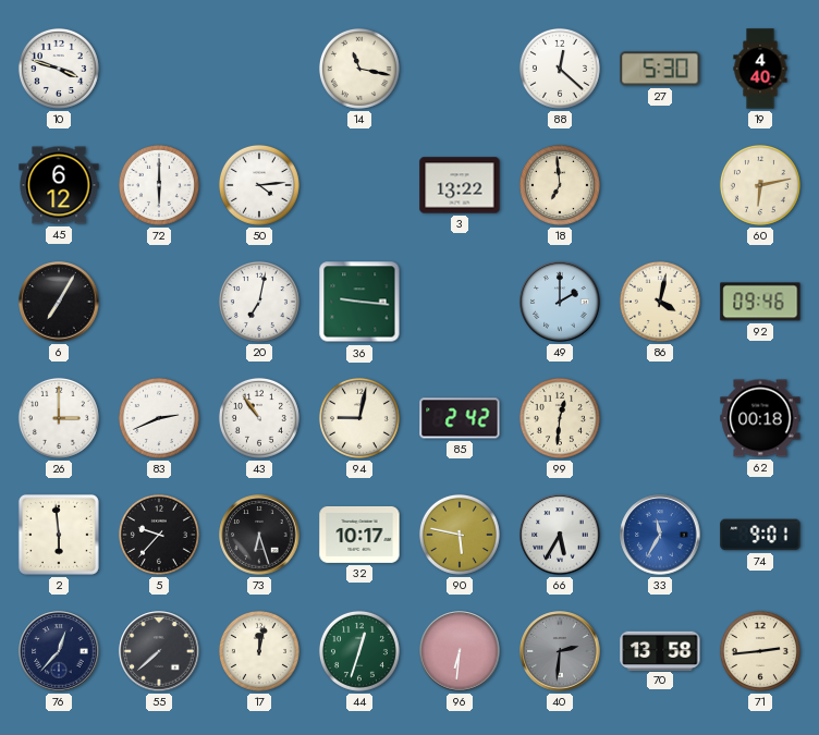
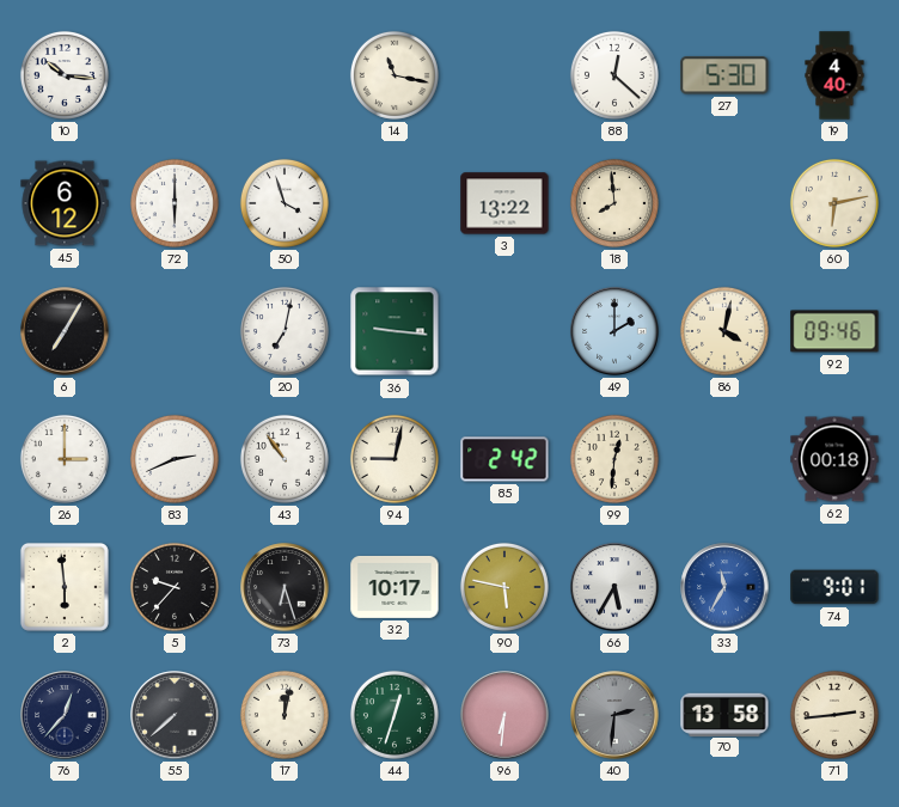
10: 3:48 -> 10:16
50: 4:14 -> 3:57
18: 6:59 -> 7:59
